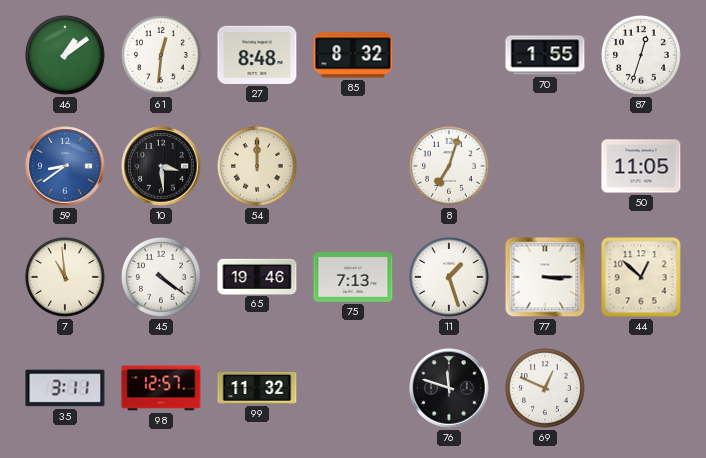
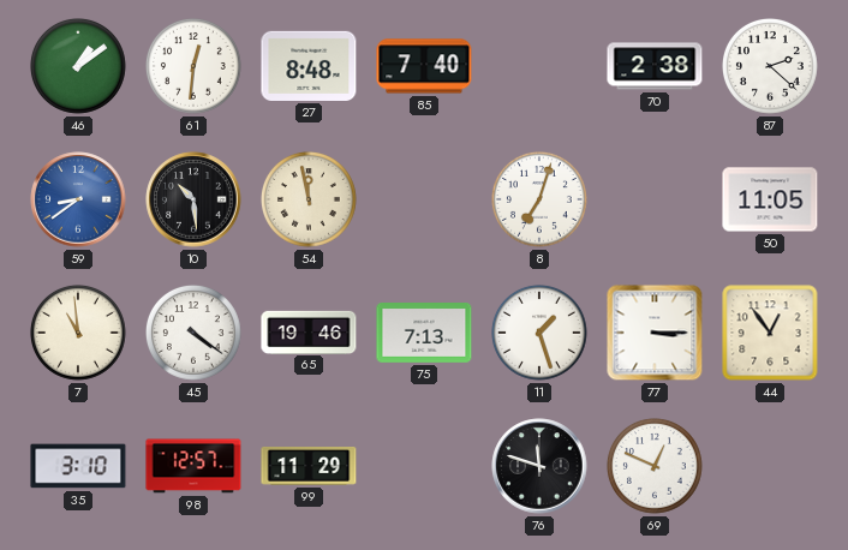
85: 8:32 -> 7:40
70: 1:55 -> 2:38
87: 12:33 -> 2:22
10: 3:29 -> 10:29
54: 12:00 -> 11:58
44: 12:52 -> 12:54
35: 3:11 -> 3:10
99: 11:32 -> 11:29
